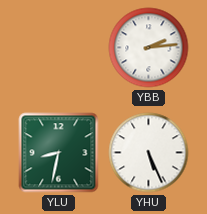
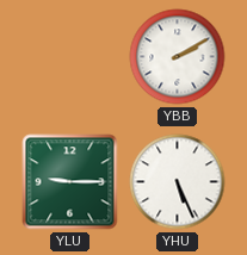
YBB: 2:14 -> 2:10
YLU: 8:32 -> 9:15
